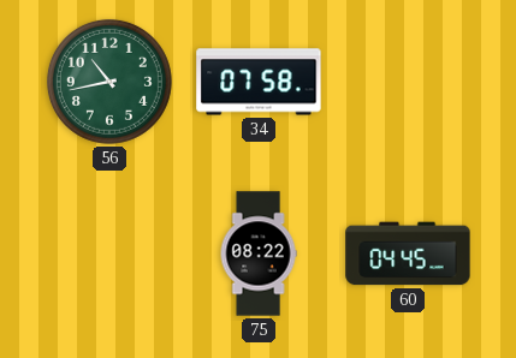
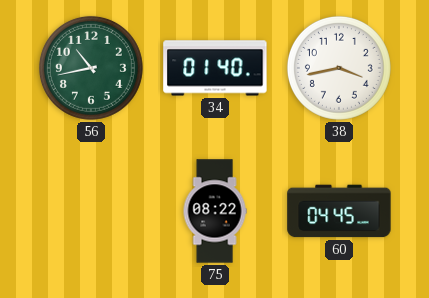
34: 07:58 -> 01:40
38: none -> 3:43
